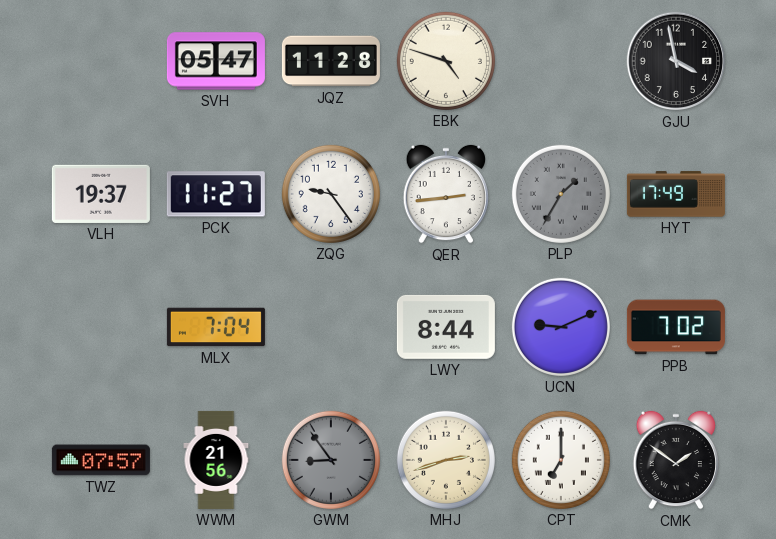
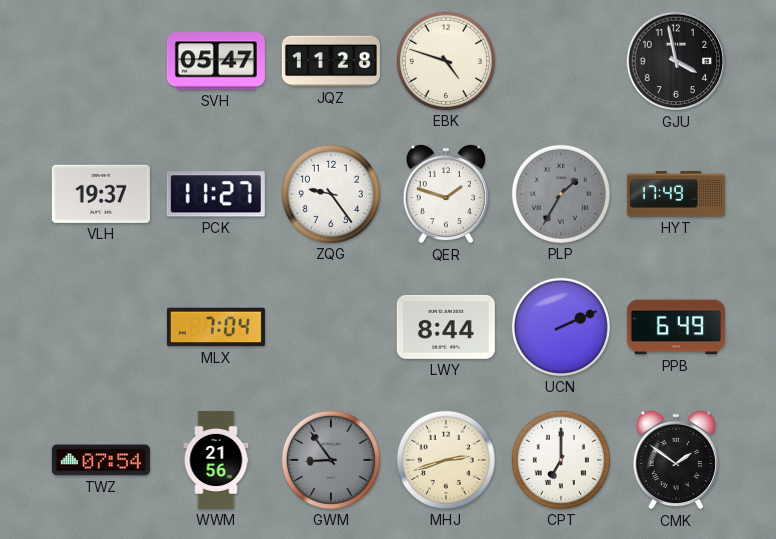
QER: 2:44 -> 1:48
UCN: 9:11 -> 2:11
PPB: 7:02 -> 6:49
TWZ: 07:57 -> 07:54
